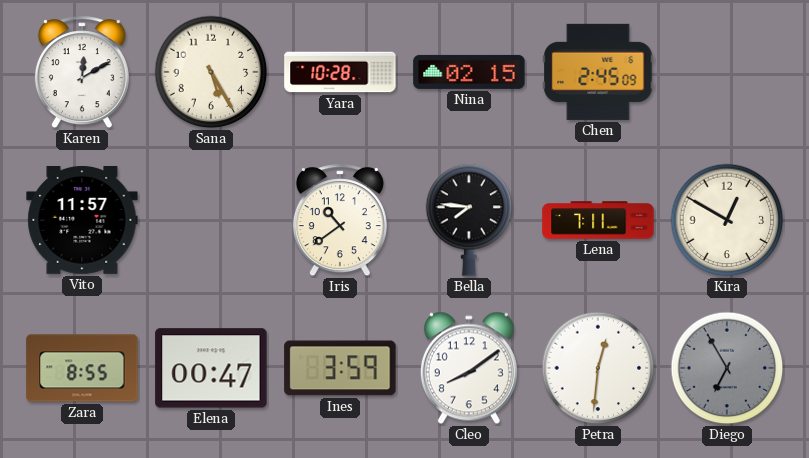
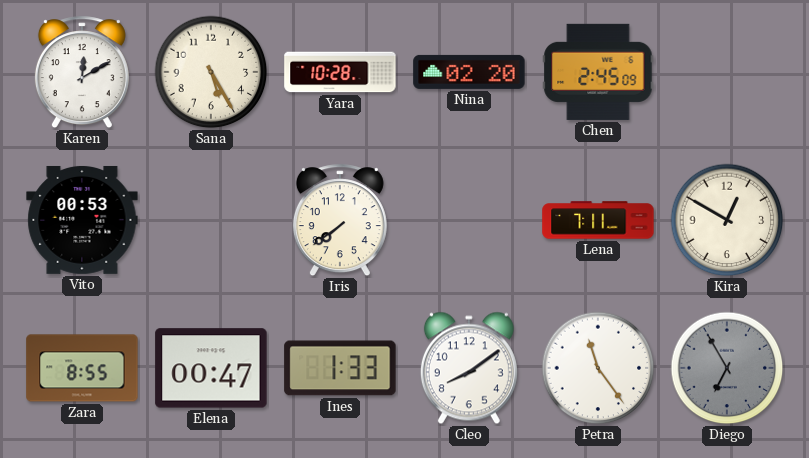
Nina: 02:15 -> 02:20
Vito: 11:57 -> 00:53
Iris: 10:39 -> 7:39
Bella: 7:46 -> none
Ines: 3:59 -> 1:33
Petra: 12:31 -> 11:24
